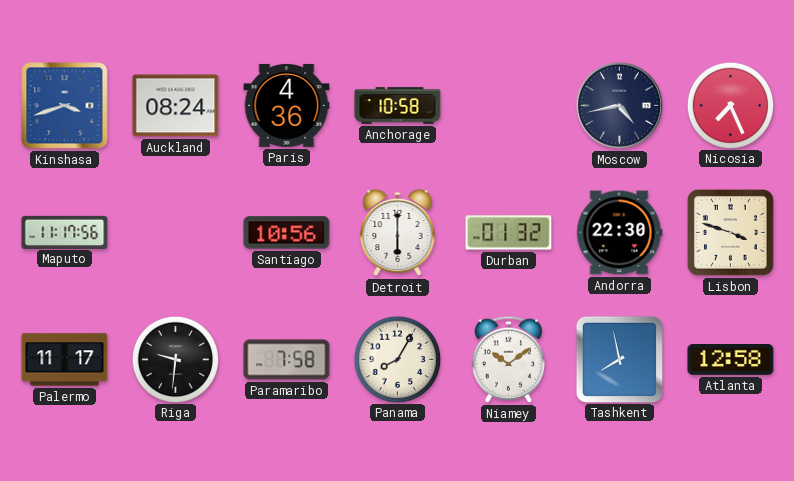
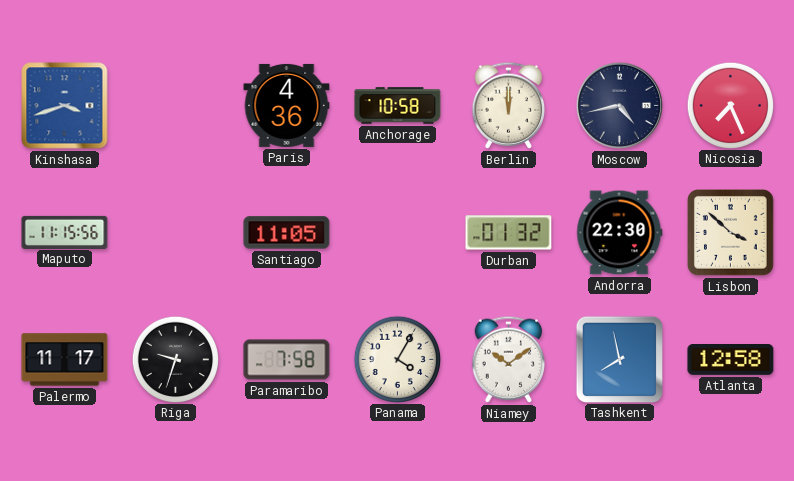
Auckland: 08:24 -> none
Berlin: none -> 12:00
Maputo: 11:17 -> 11:15
Santiago: 10:56 -> 11:05
Detroit: 6:00 -> none
Lisbon: 3:48 -> 3:52
Riga: 9:31 -> 9:33
Panama: 8:05 -> 4:05
